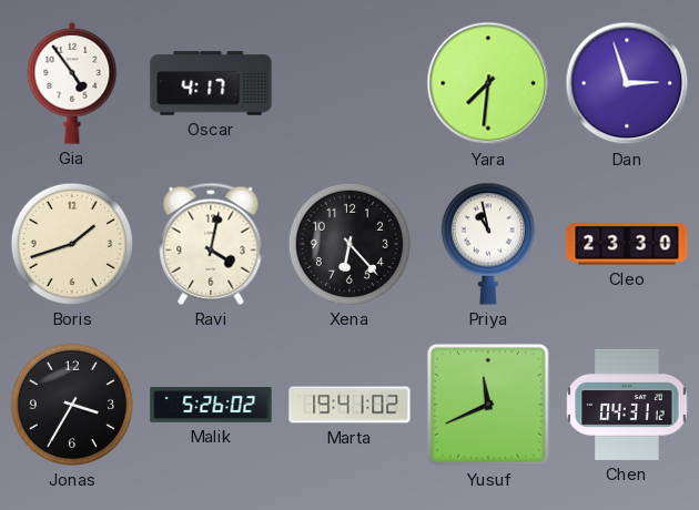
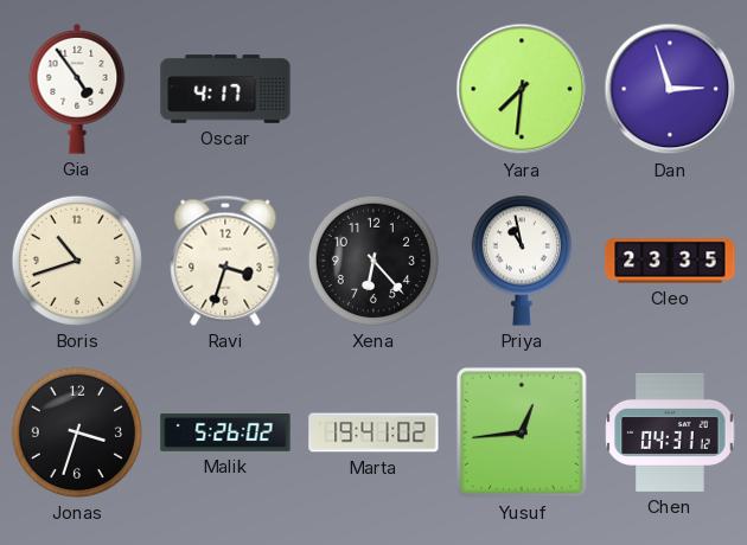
Boris: 1:42 -> 10:42
Ravi: 4:02 -> 3:33
Cleo: 23:30 -> 23:35
Jonas: 3:35 -> 3:33
Yusuf: 11:41 -> 12:44
